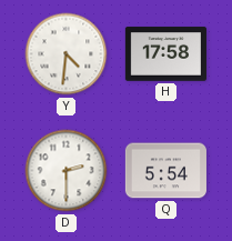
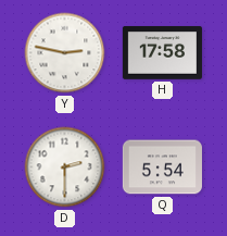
Y: 4:31 -> 2:47
